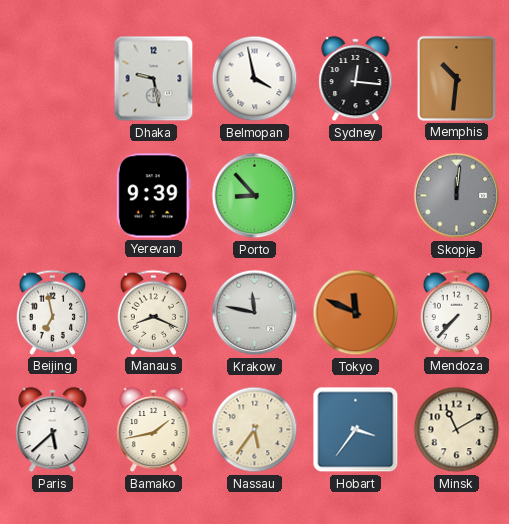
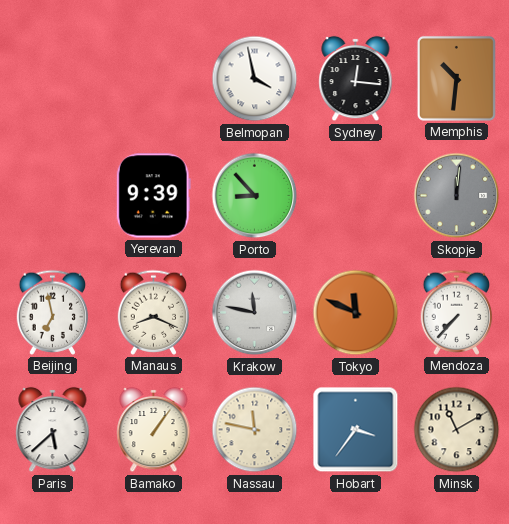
Dhaka: 9:28 -> none
Bamako: 1:43 -> 1:06
Nassau: 5:36 -> 11:47
